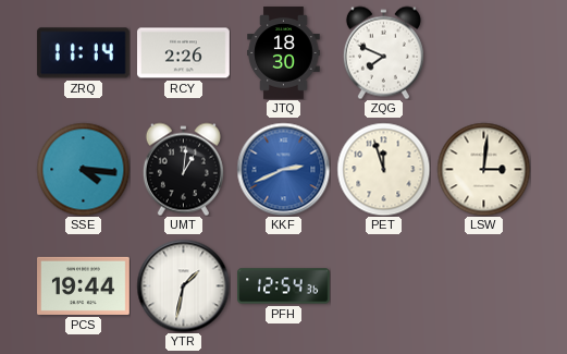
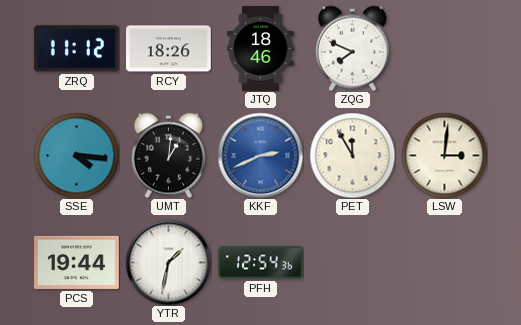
ZRQ: 11:14 -> 11:12
RCY: 2:26 -> 18:26
JTQ: 18:30 -> 18:46
PET: 11:57 -> 11:55
